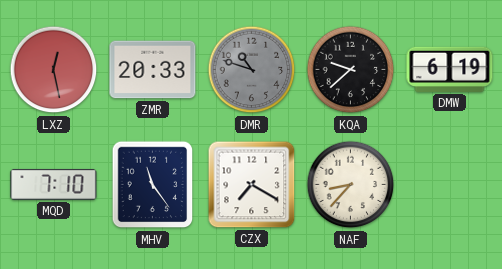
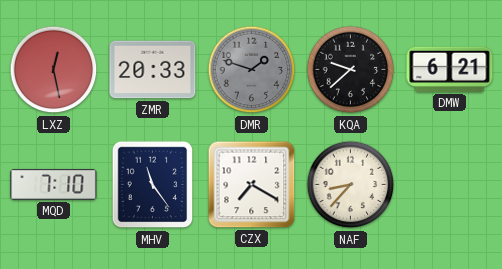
DMR: 10:48 -> 1:48
DMW: 6:19 -> 6:21
